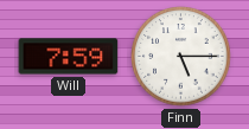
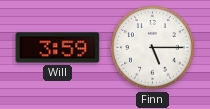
Will: 7:59 -> 3:59
